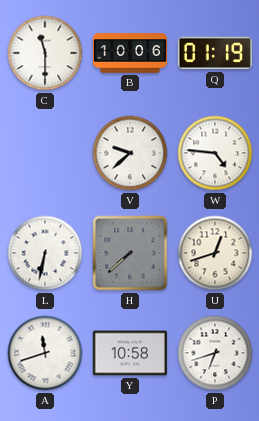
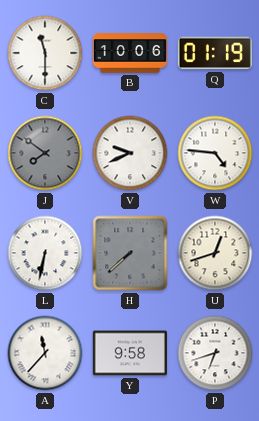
J: none -> 7:51
V: 9:38 -> 9:41
A: 11:42 -> 11:37
Y: 10:58 -> 9:58
